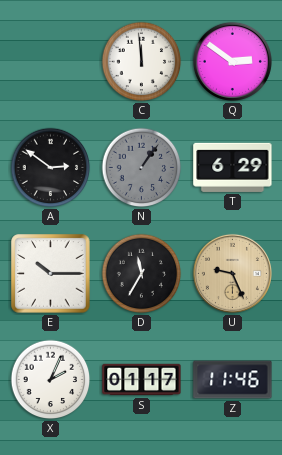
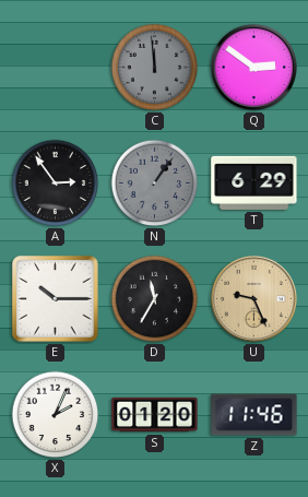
C dial: white -> grey
A: 2:51 -> 2:54
S: 01:17 -> 01:20
